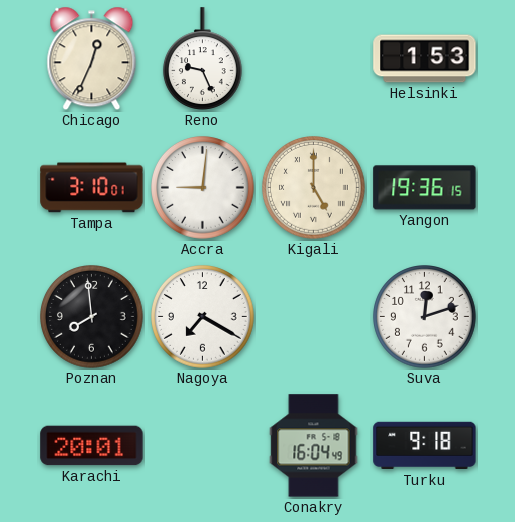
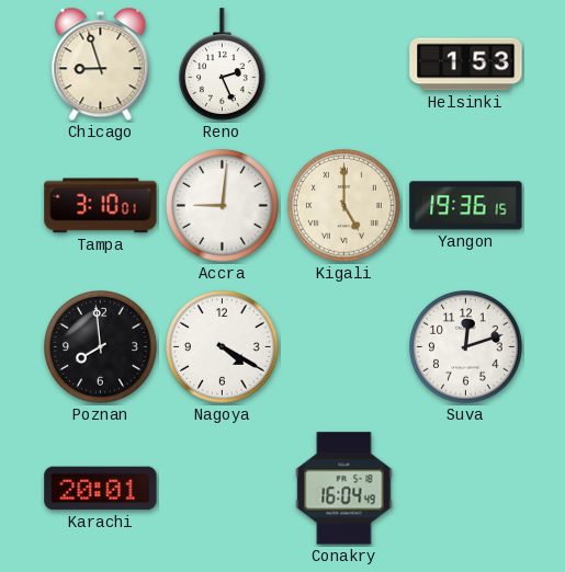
Chicago: 12:34 -> 8:57
Reno: 9:26 -> 2:26
Nagoya: 7:20 -> 4:20
Turku: 9:18 -> none
